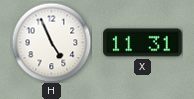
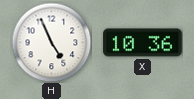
X: 11:31 -> 10:36
